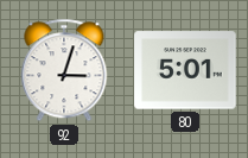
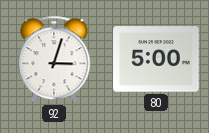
80: 5:01 -> 5:00
